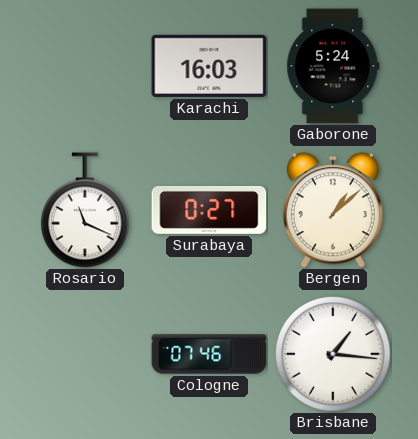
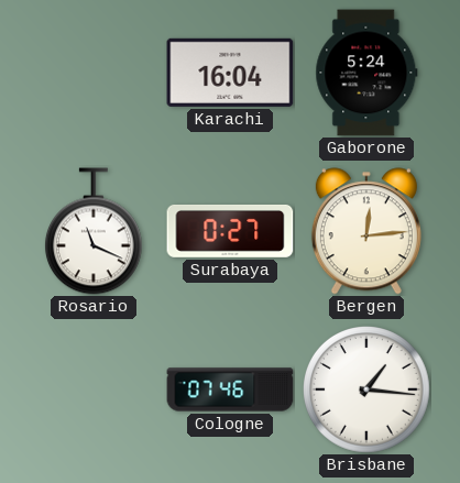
Karachi: 16:03 -> 16:04
Bergen: 1:08 -> 12:14
